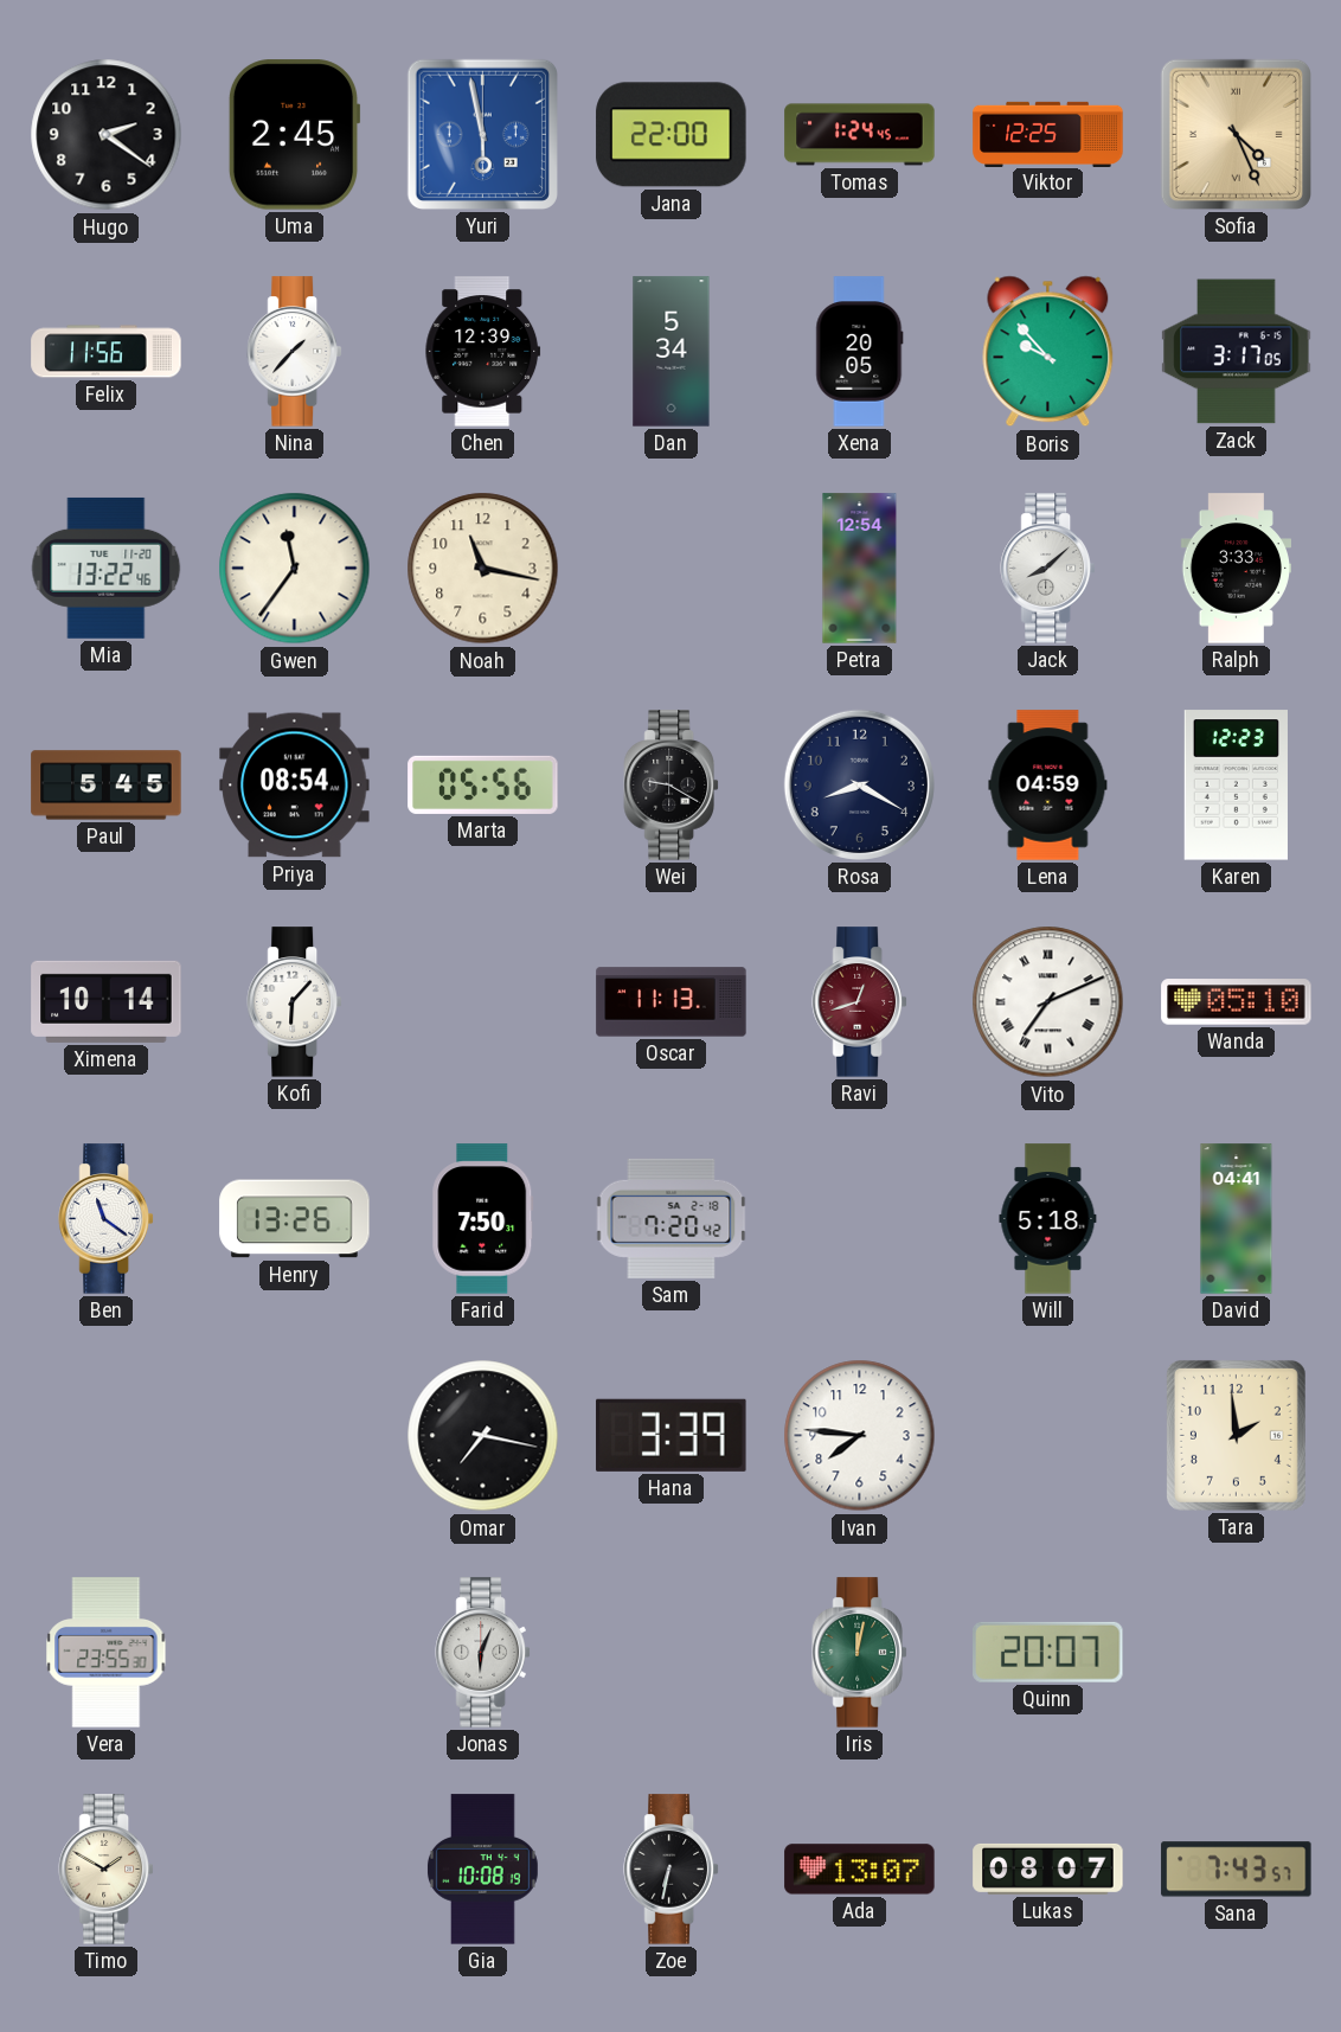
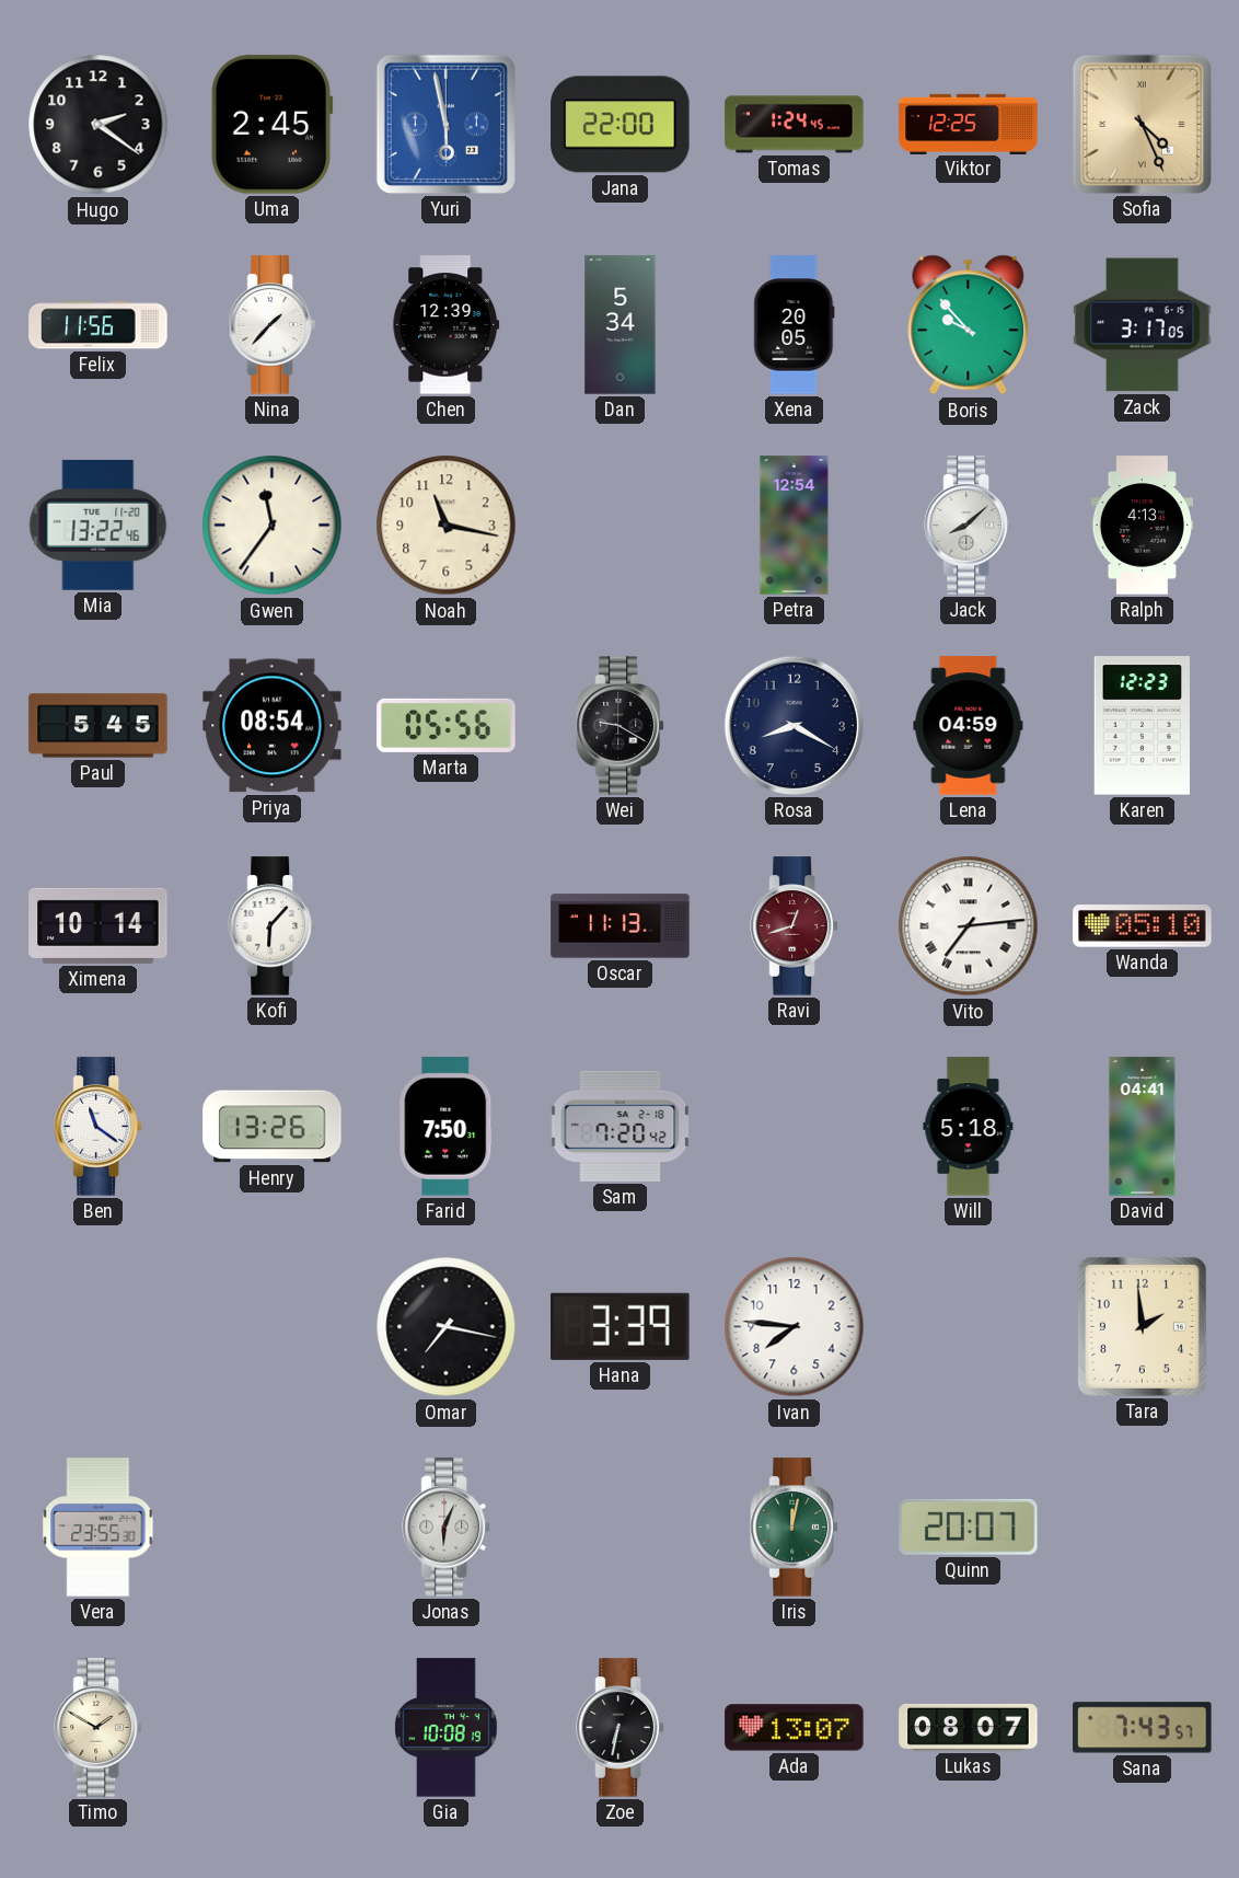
Ralph: 3:33 -> 4:13
Vito: 7:11 -> 7:14
